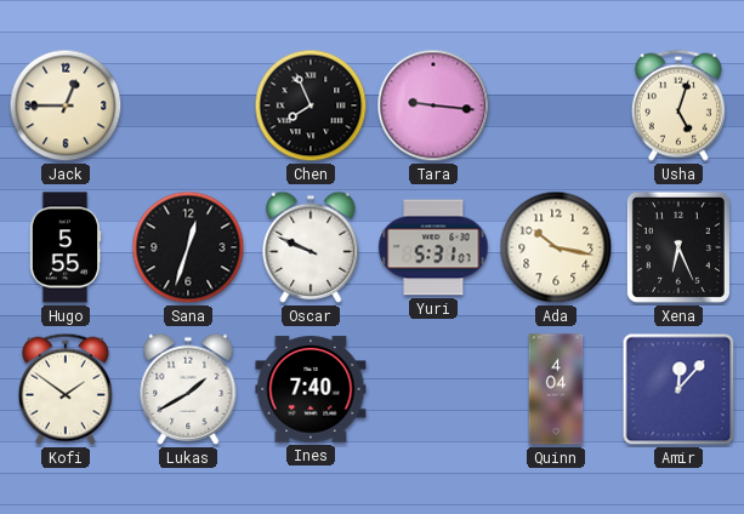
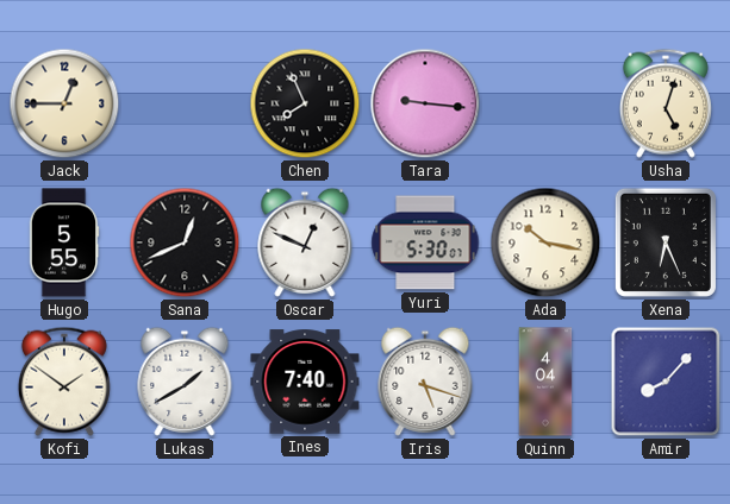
Sana: 12:33 -> 12:41
Oscar: 9:49 -> 12:49
Yuri: 5:31 -> 5:30
Iris: none -> 5:18
Amir: 12:07 -> 8:07
